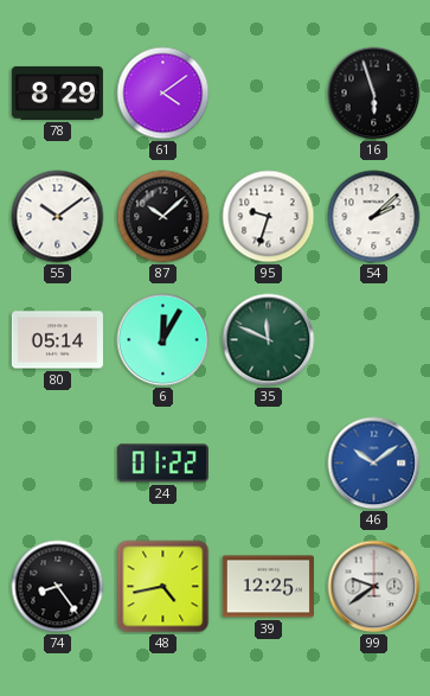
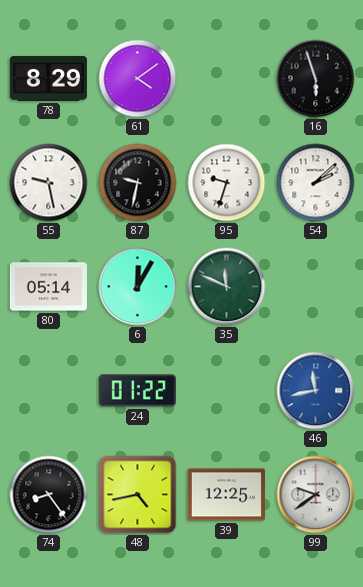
55: 10:09 -> 9:28
87: 10:08 -> 9:32
46: 10:09 -> 11:43
